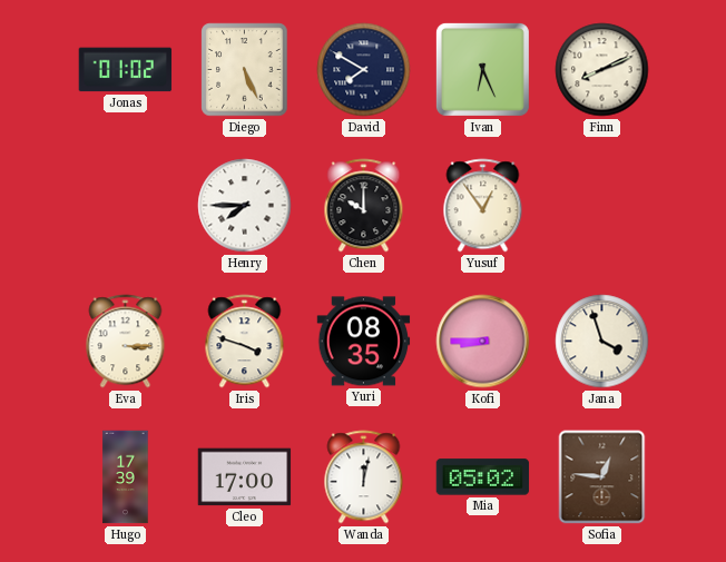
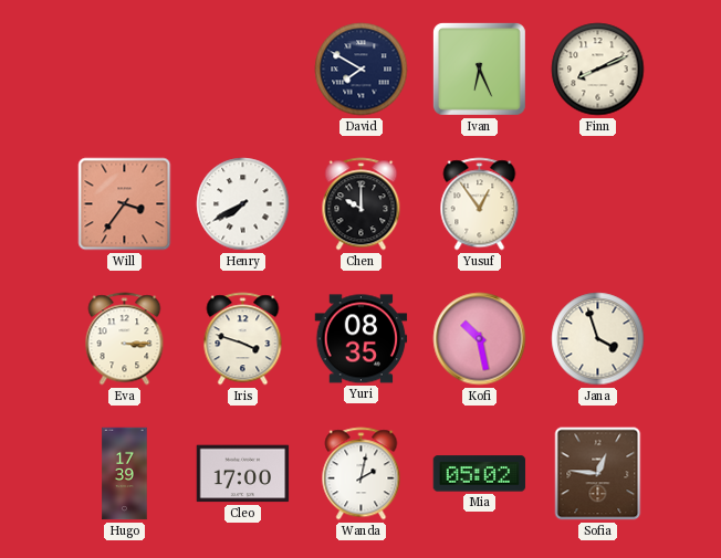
Jonas: 01:02 -> none
Diego: 5:26 -> none
Will: none -> 3:36
Henry: 7:45 -> 7:40
Kofi: 8:45 -> 10:28
Wanda: 12:02 -> 2:02
